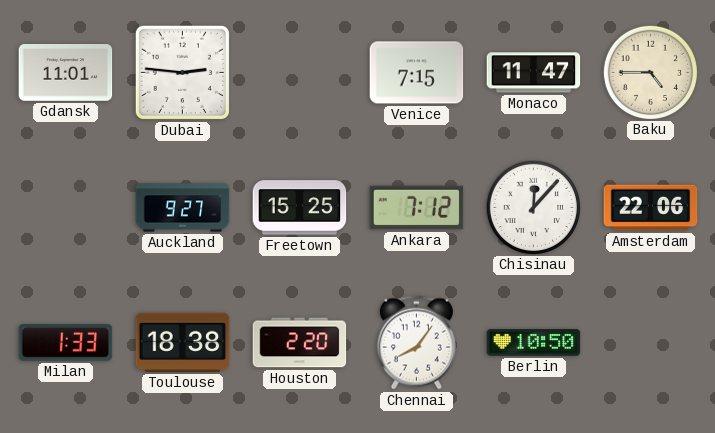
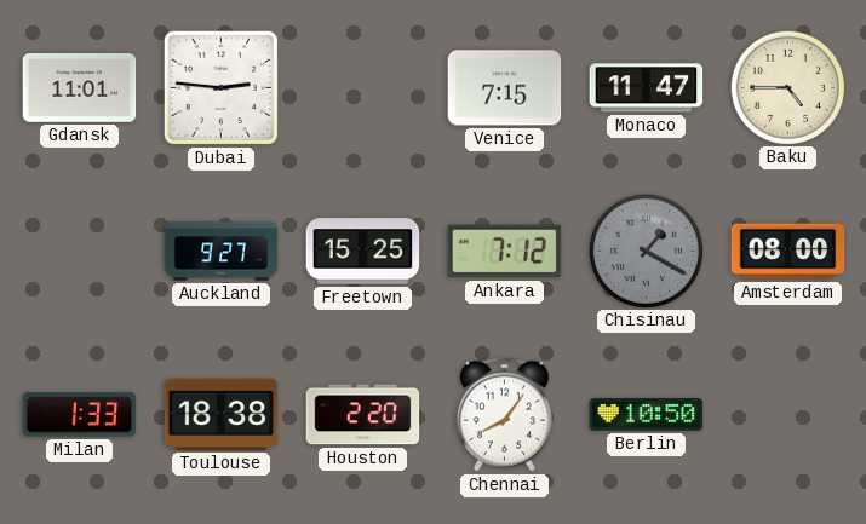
Chisinau: 12:07 -> 1:20
Chisinau dial: white -> grey
Amsterdam: 22:06 -> 08:00
